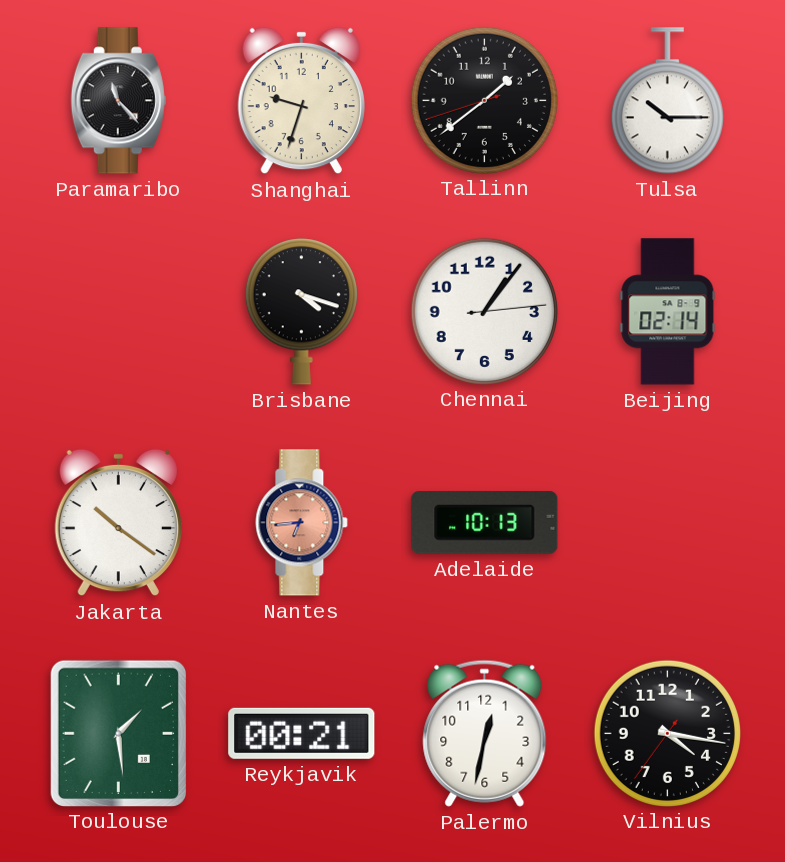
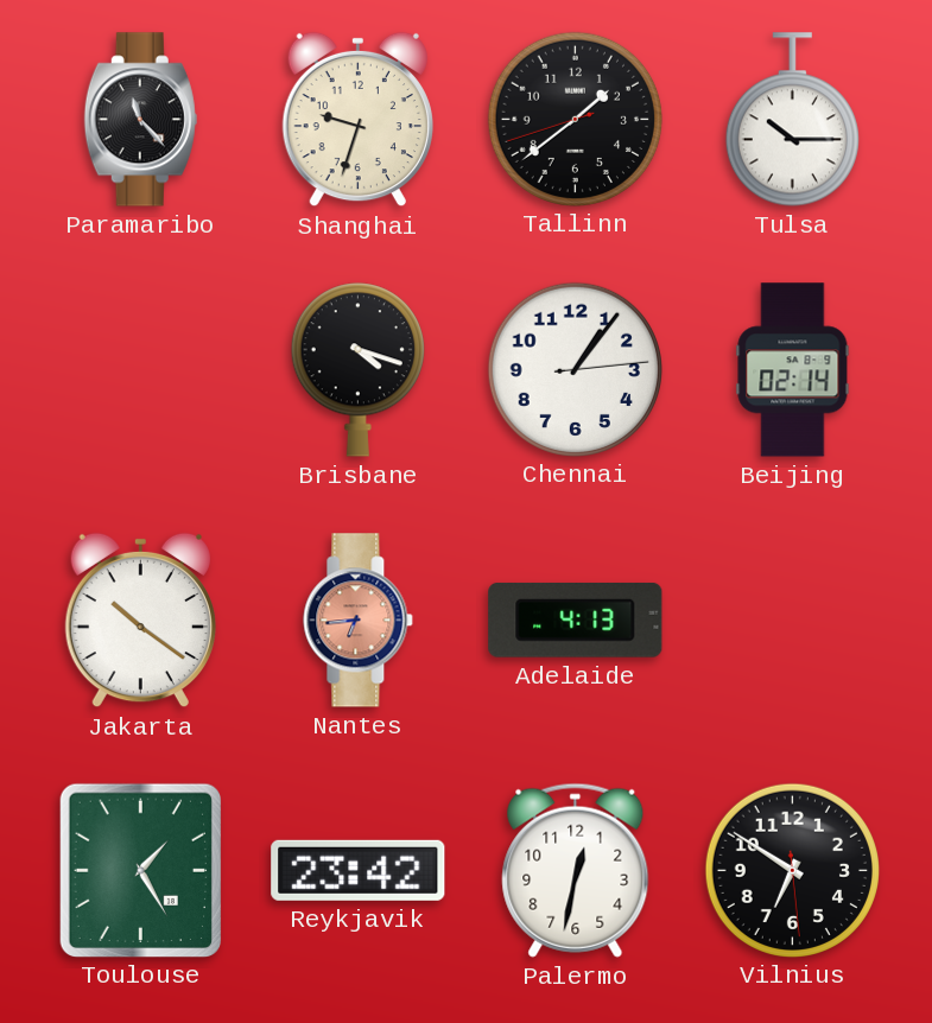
Adelaide: 10:13 -> 4:13
Toulouse: 1:29 -> 1:25
Reykjavik: 00:21 -> 23:42
Vilnius: 4:16 -> 6:50
